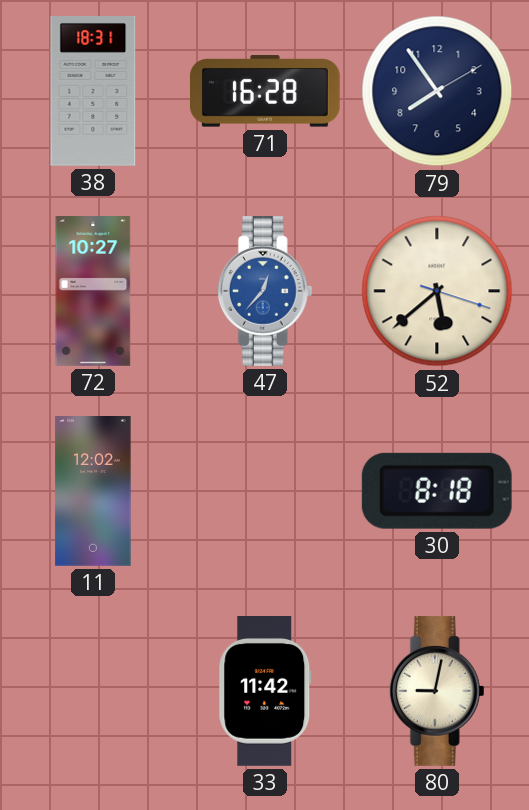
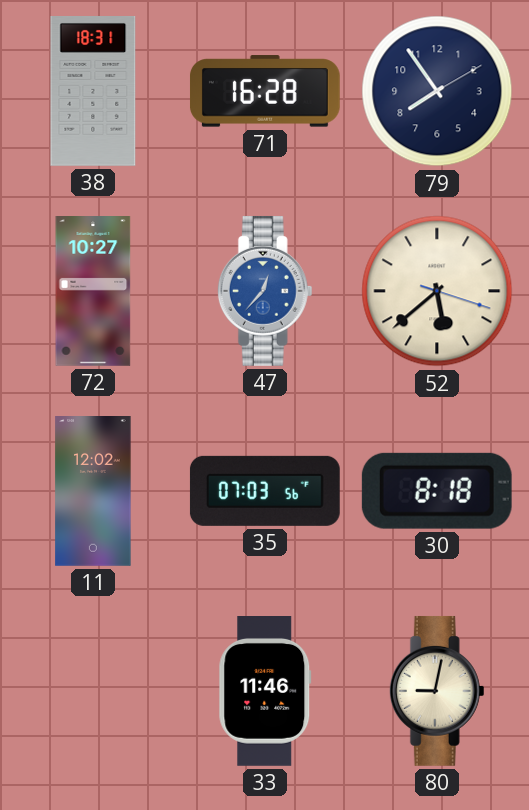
35: none -> 07:03
33: 11:42 -> 11:46
